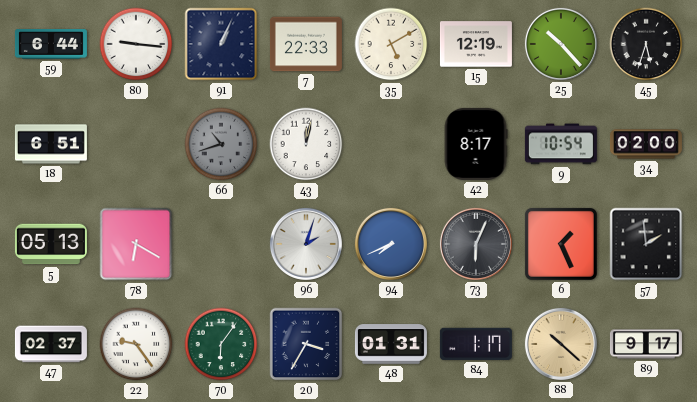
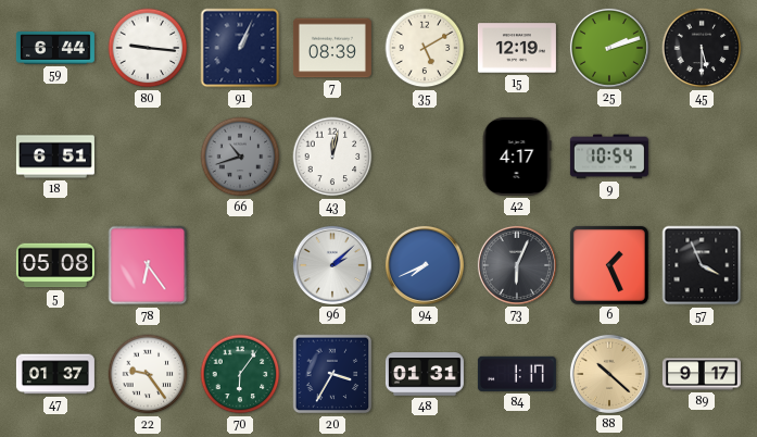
7: 22:33 -> 08:39
25: 10:23 -> 2:12
45: 5:33 -> 5:30
42: 8:17 -> 4:17
34: 02:00 -> none
5: 05:13 -> 05:08
78: 6:20 -> 6:24
96: 2:03 -> 2:08
57: 1:59 -> 3:56
47: 02:37 -> 01:37
